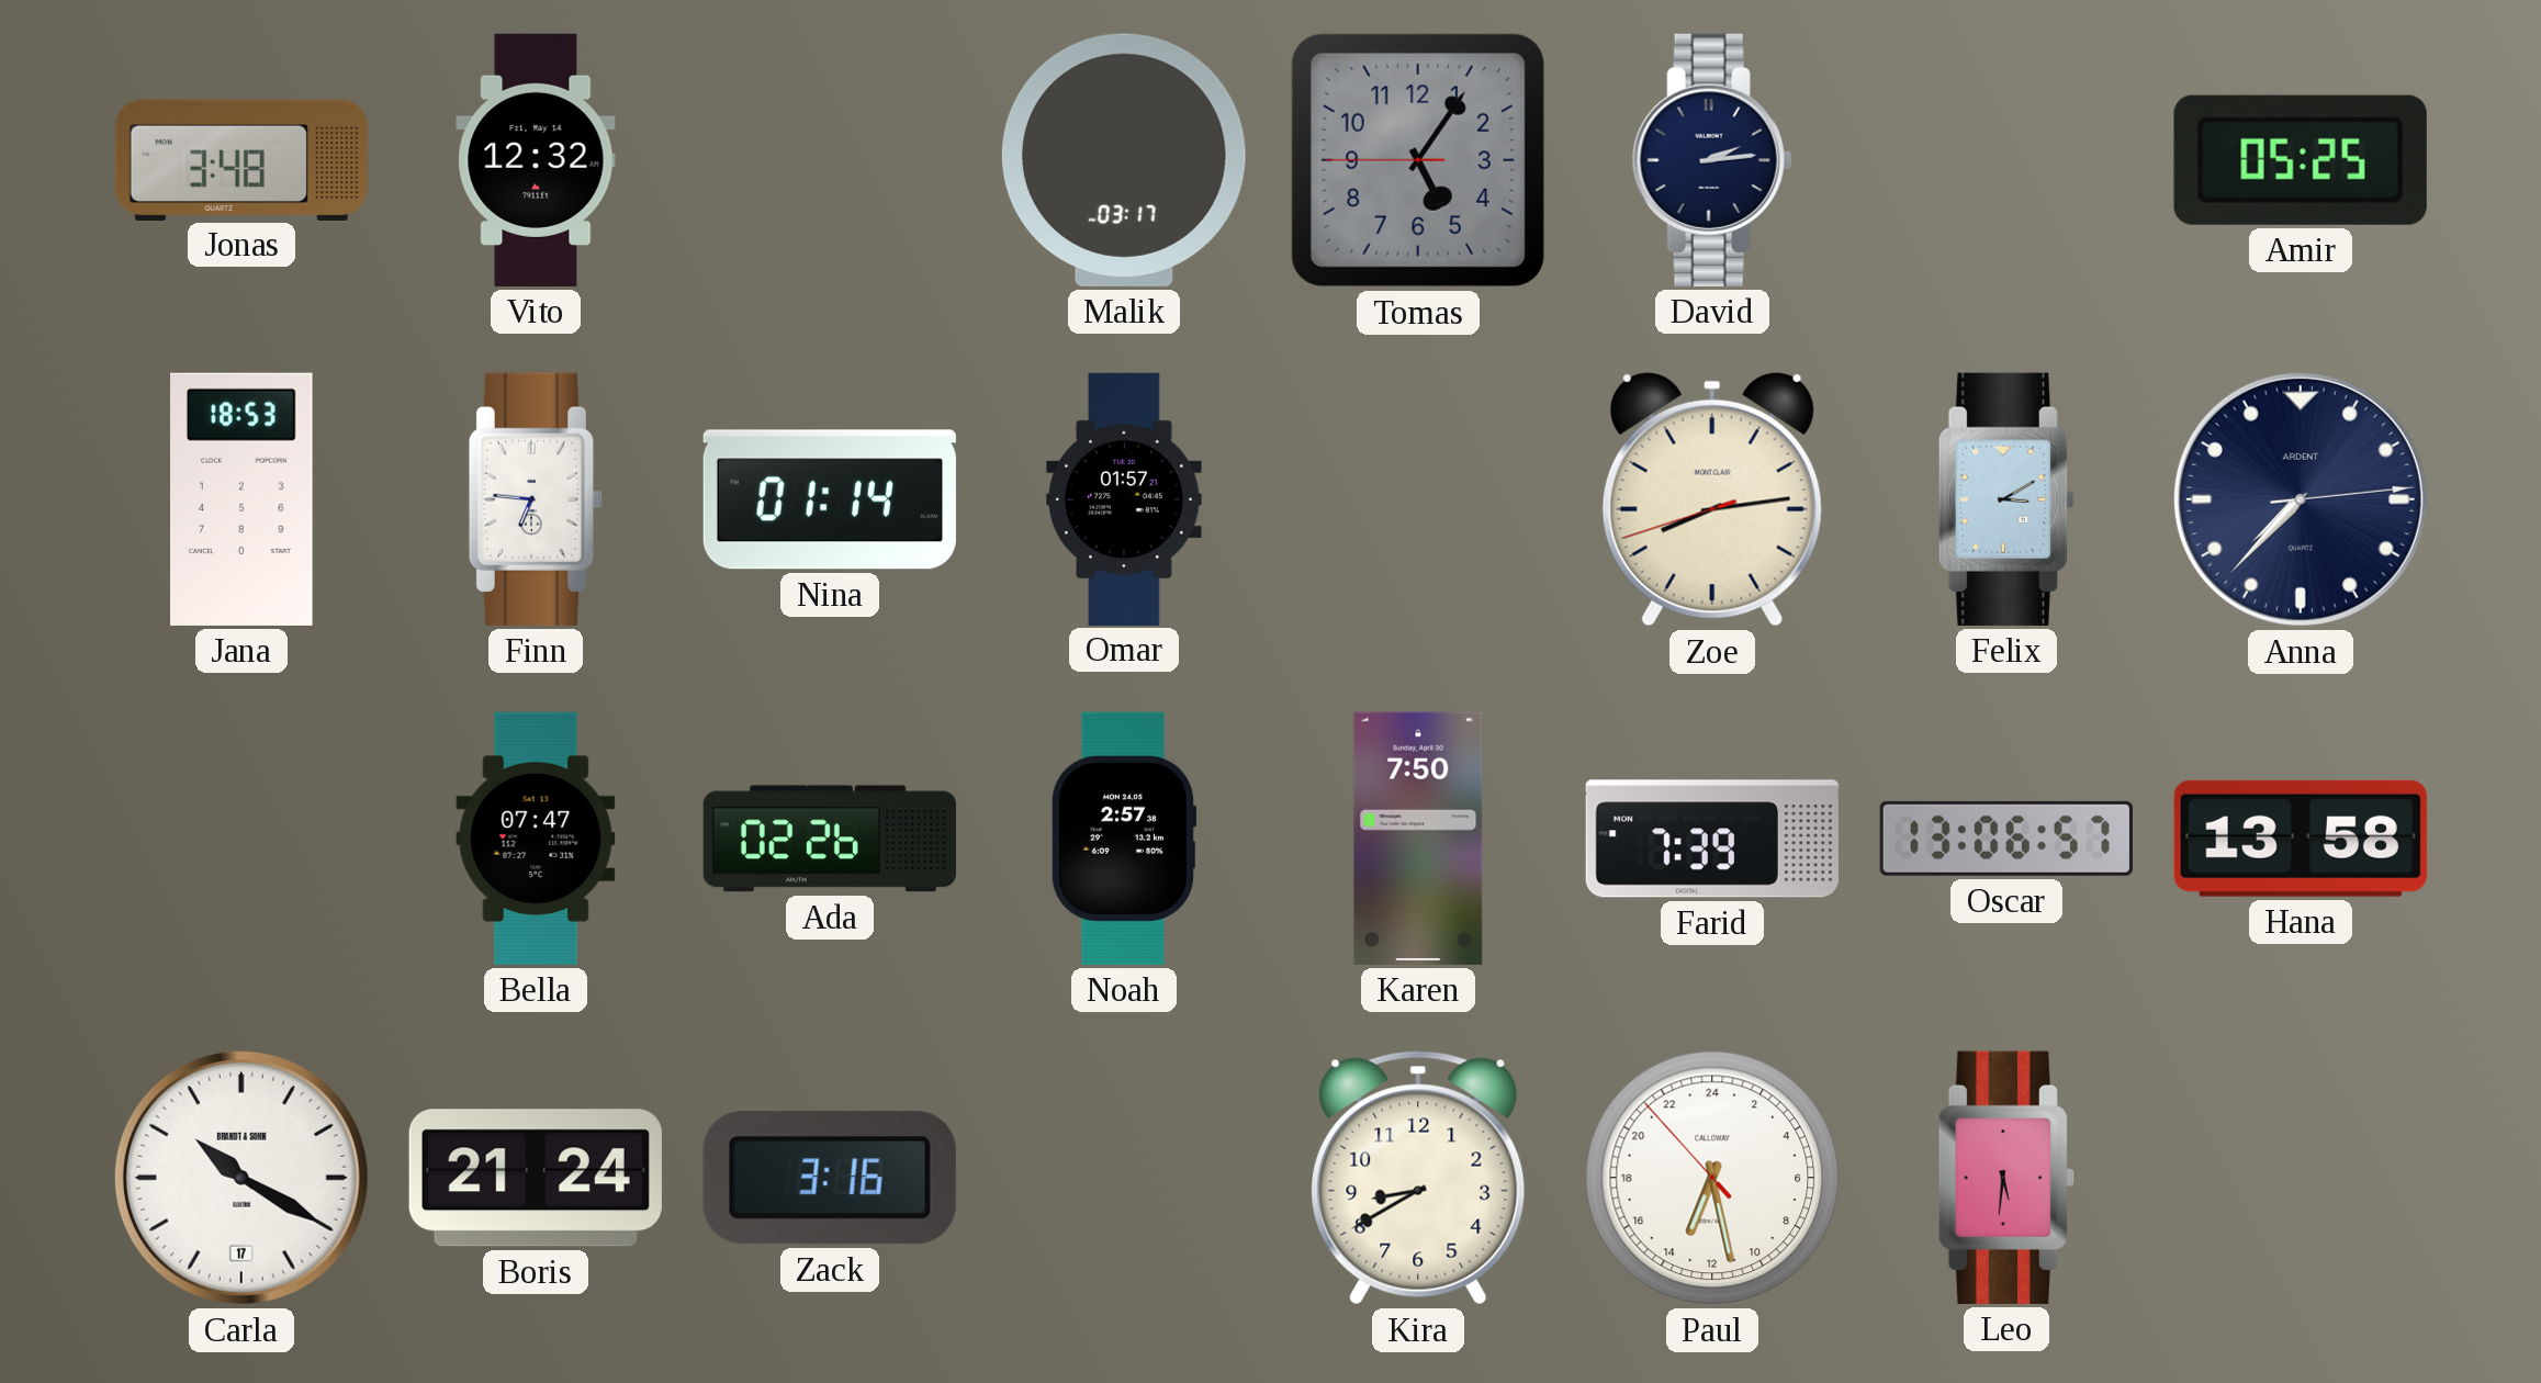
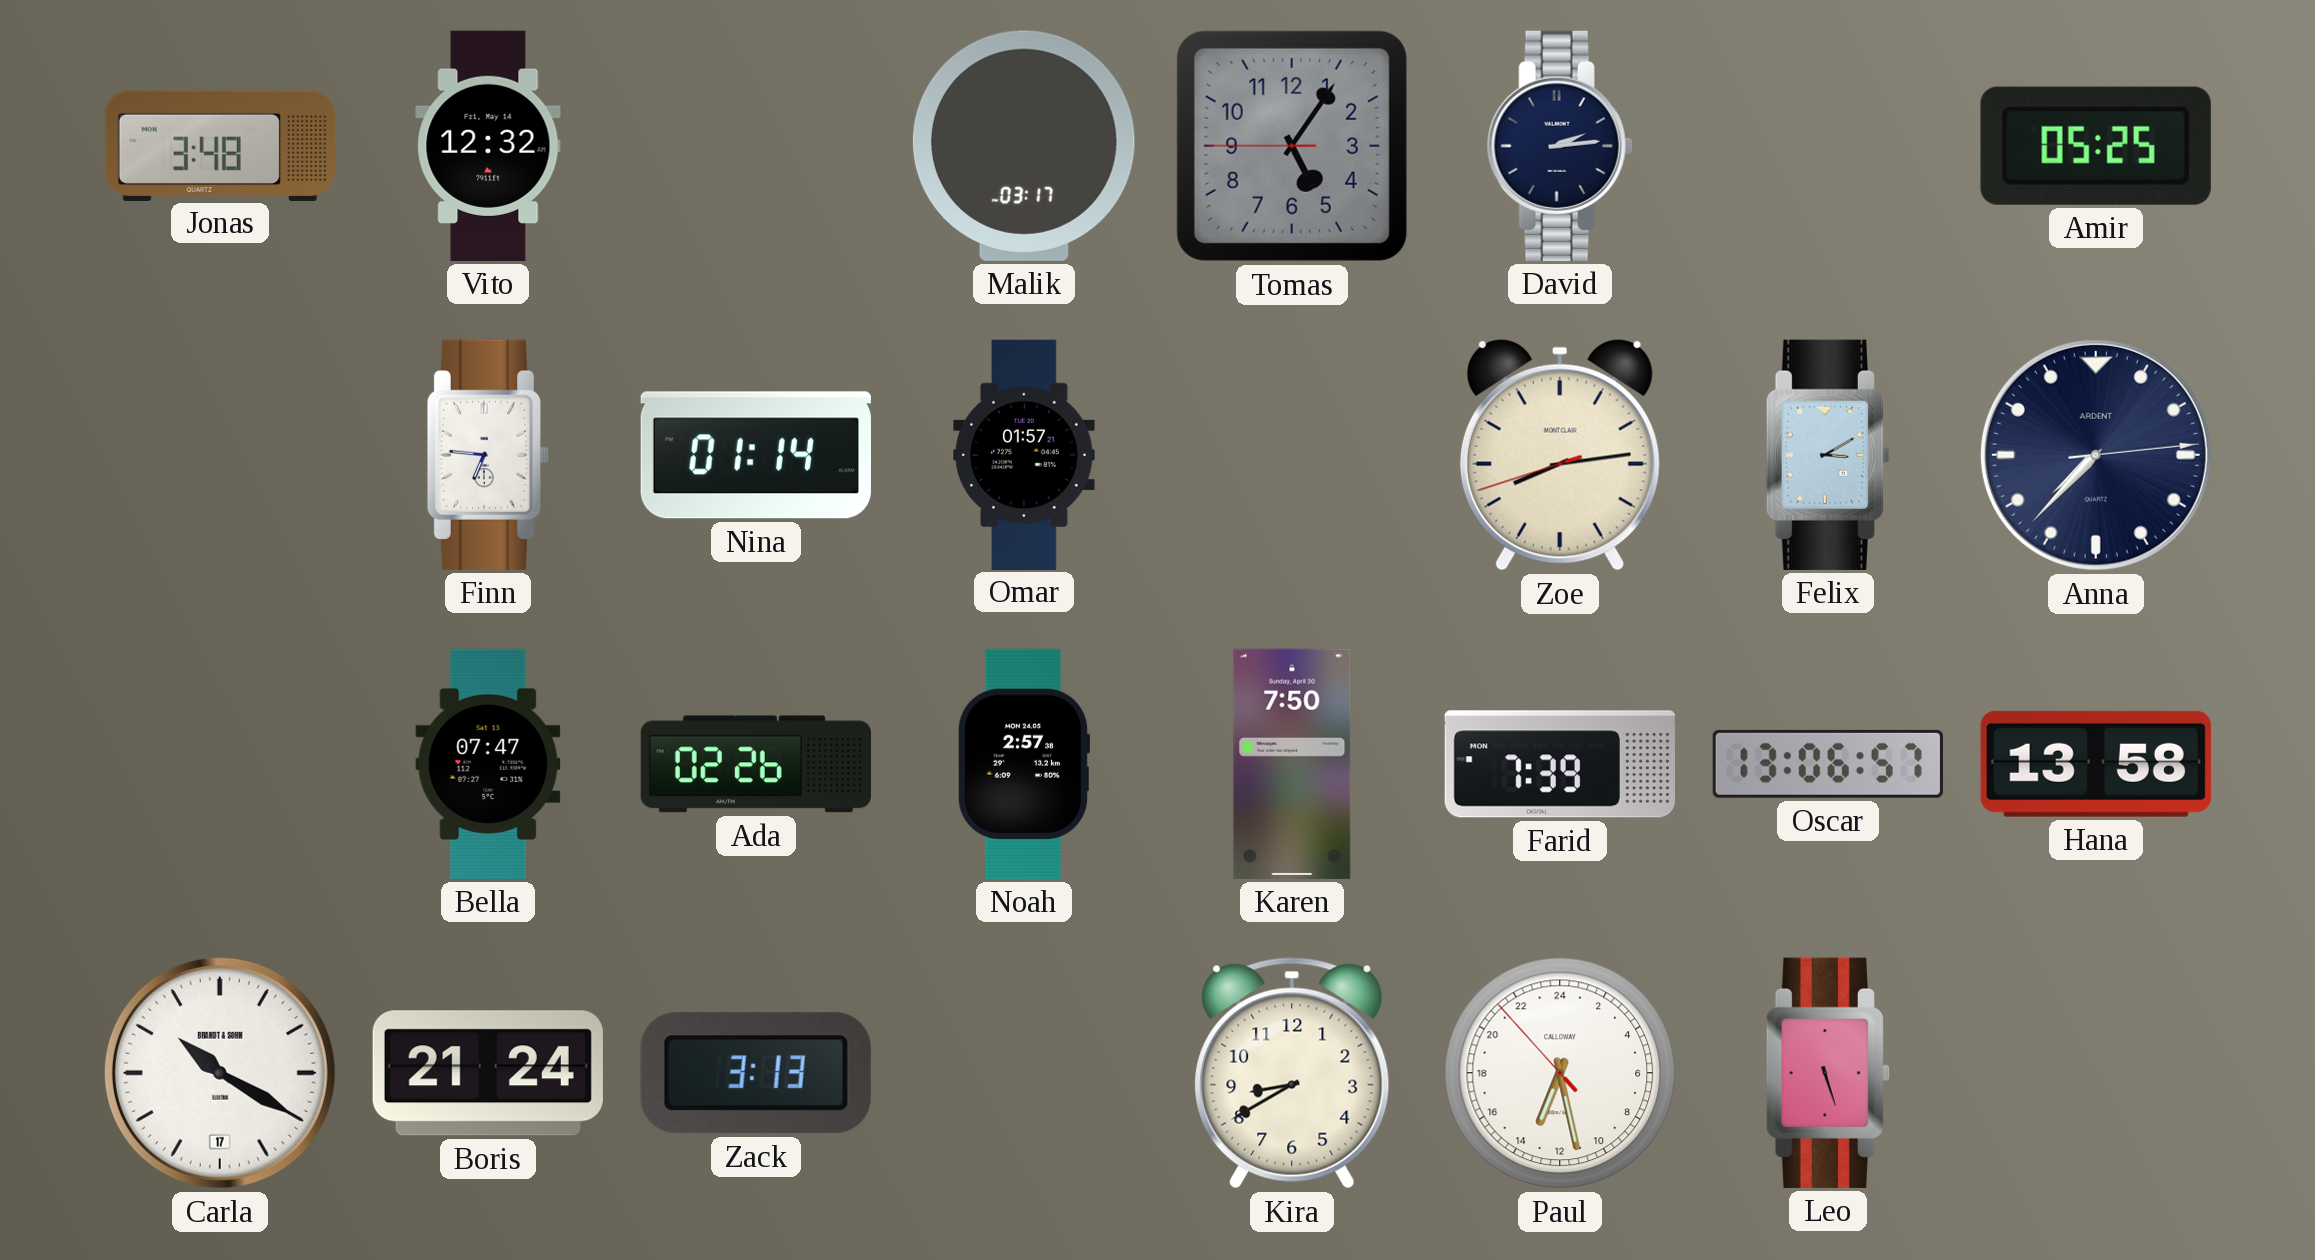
Jana: 18:53 -> none
Zack: 3:16 -> 3:13
Leo: 5:31 -> 5:27
